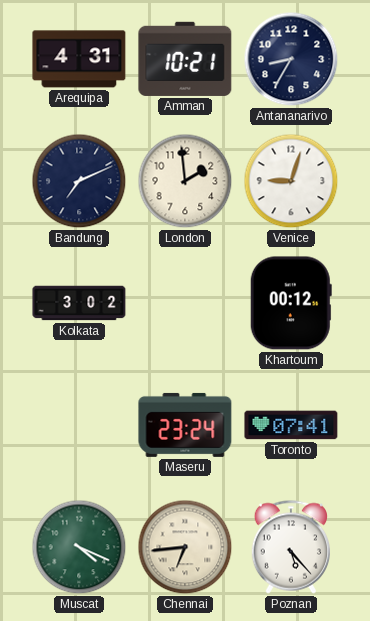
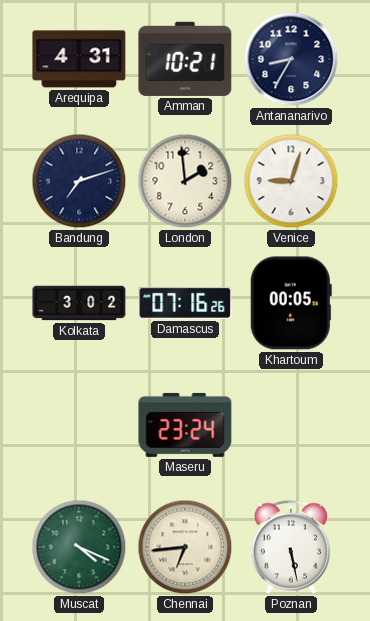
Bandung: 7:11 -> 7:12
Damascus: none -> 07:16
Khartoum: 00:12 -> 00:05
Toronto: 07:41 -> none
Poznan: 5:23 -> 5:28
